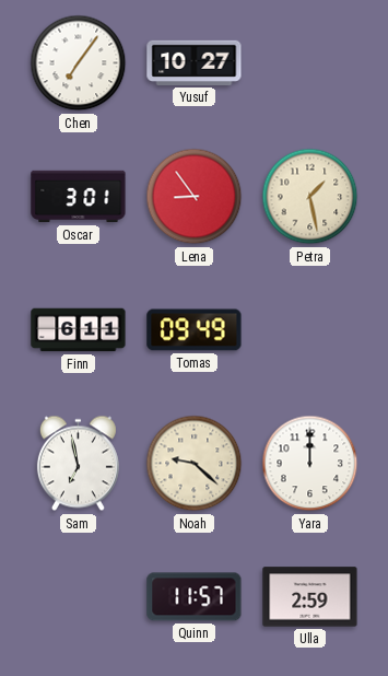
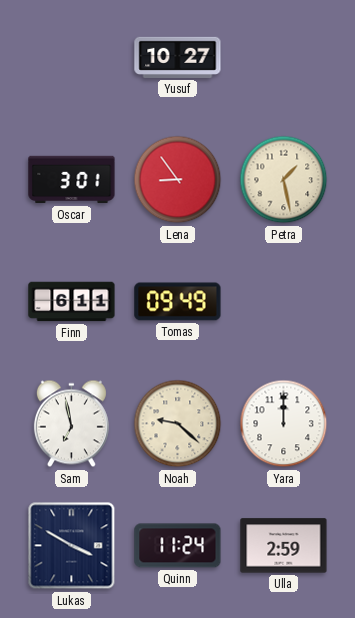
Chen: 7:06 -> none
Lukas: none -> 3:50
Quinn: 11:57 -> 11:24
